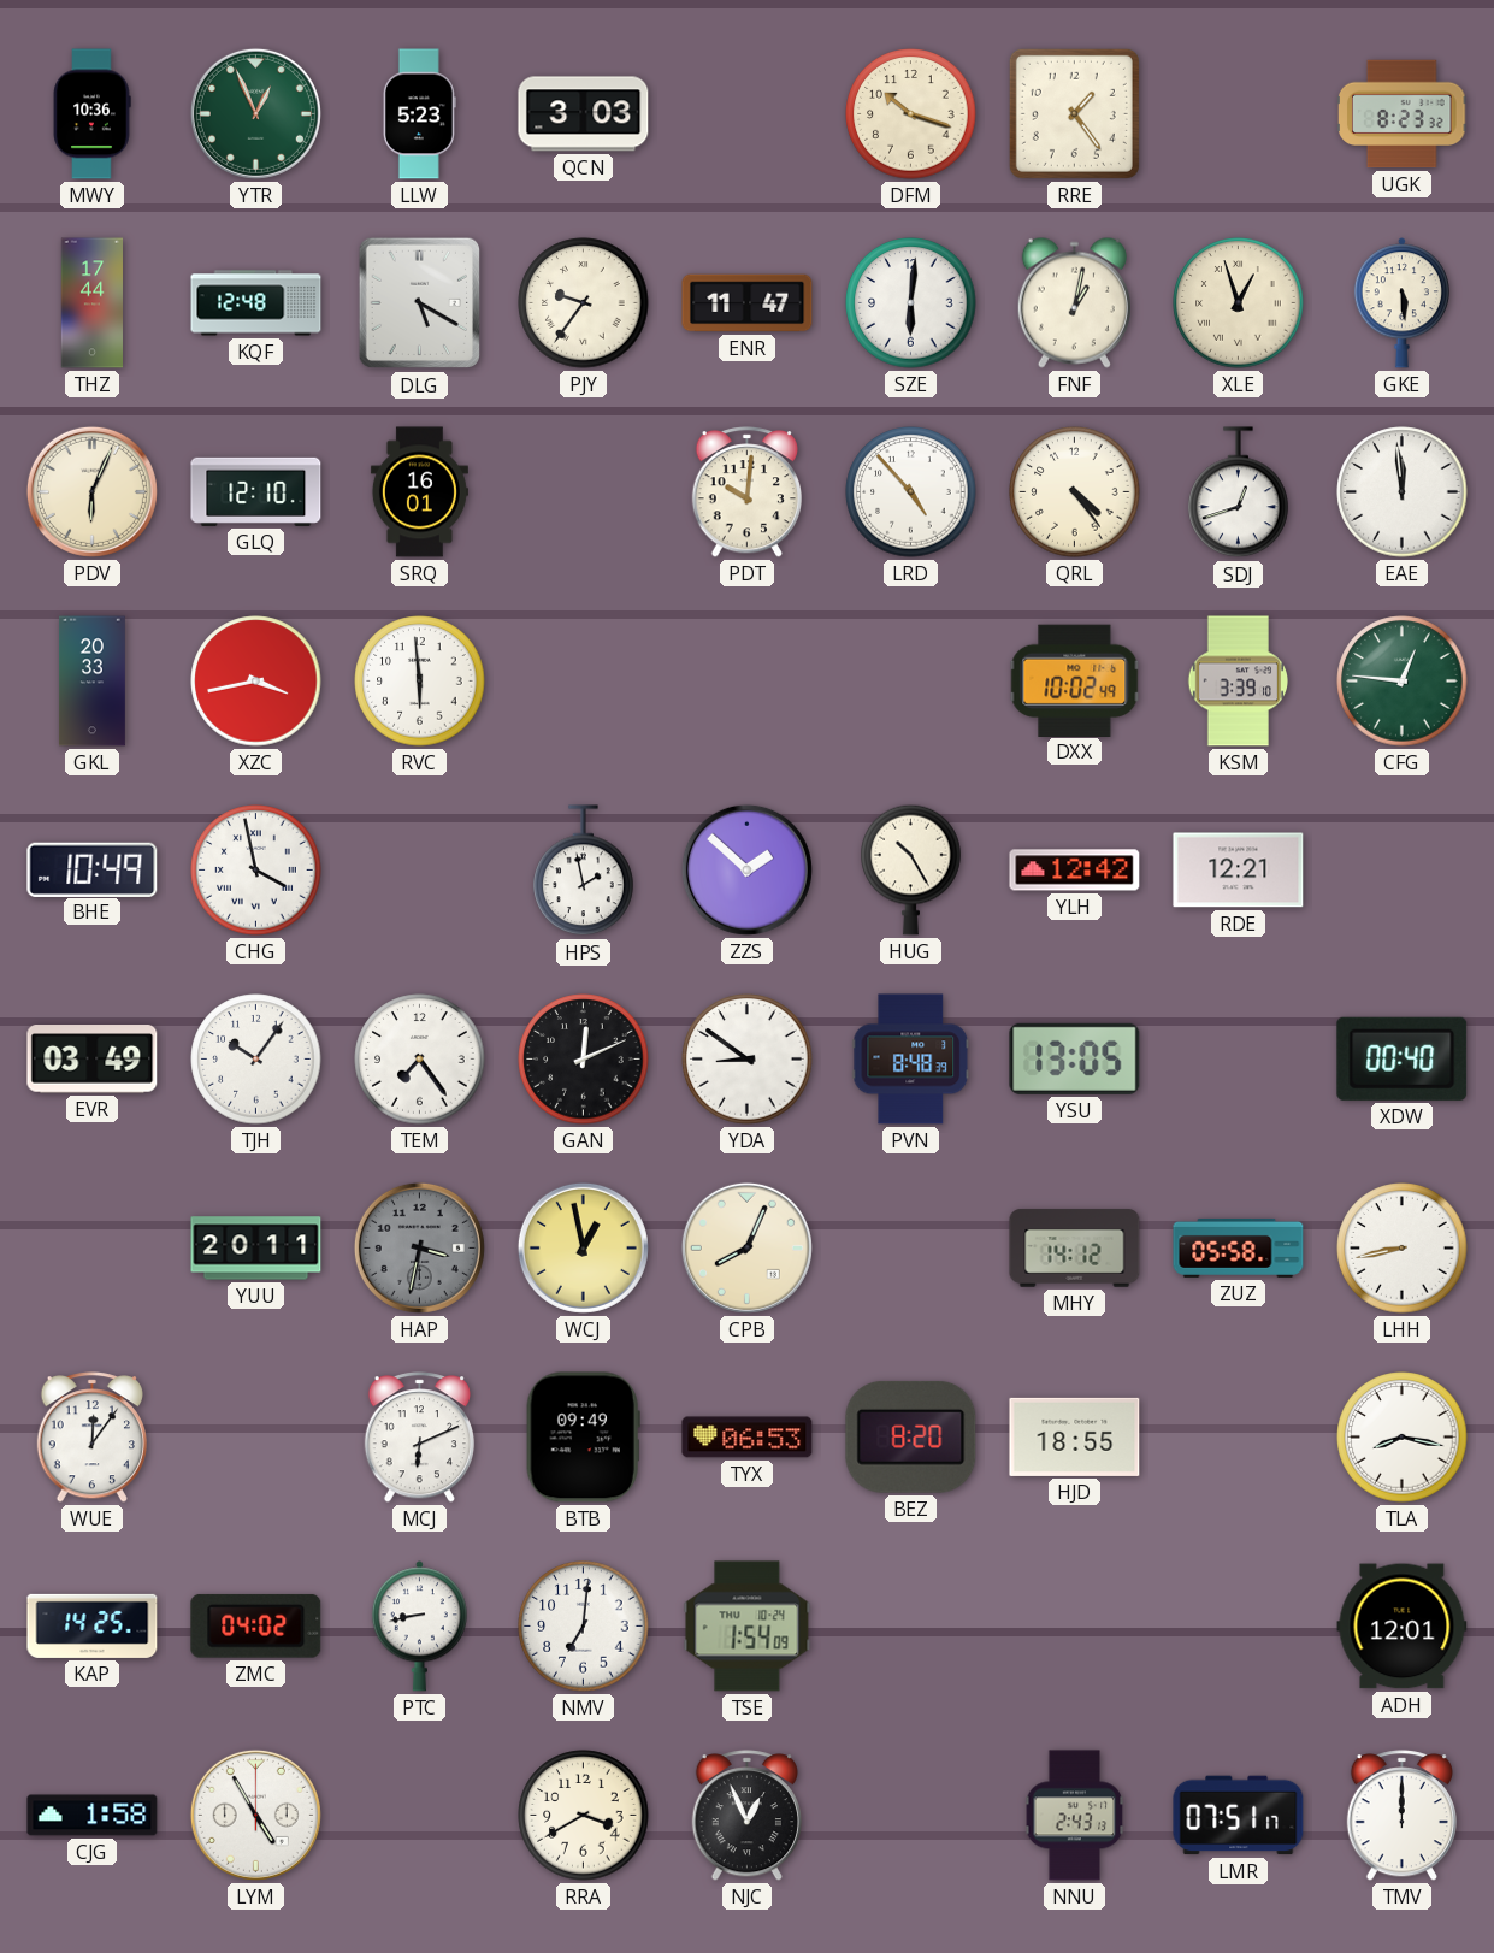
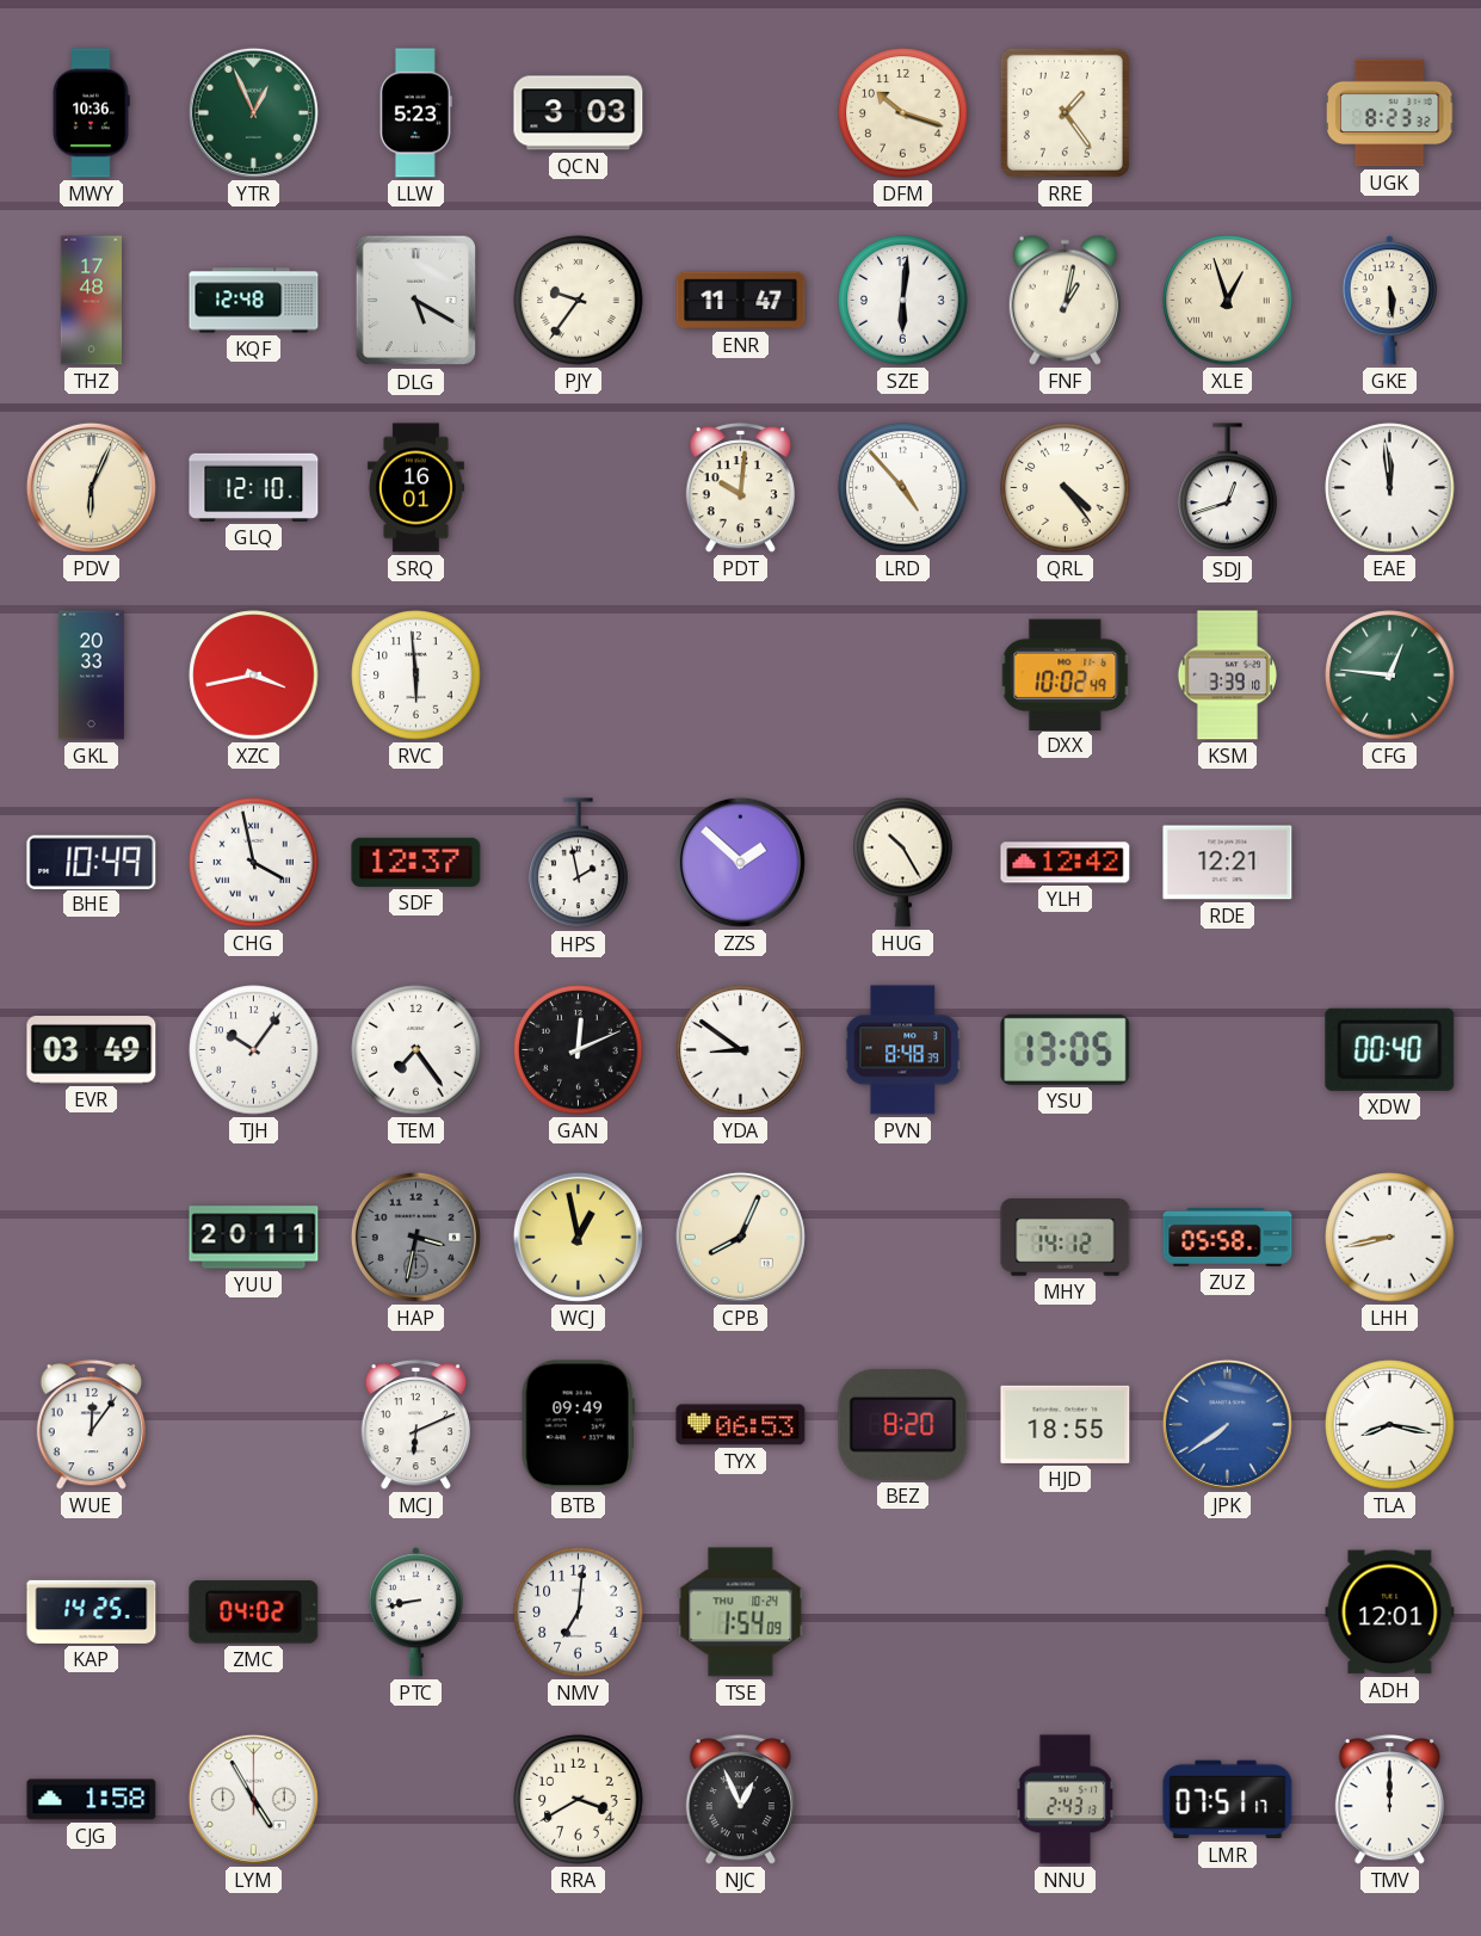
THZ: 17:44 -> 17:48
SDF: none -> 12:37
JPK: none -> 7:39
